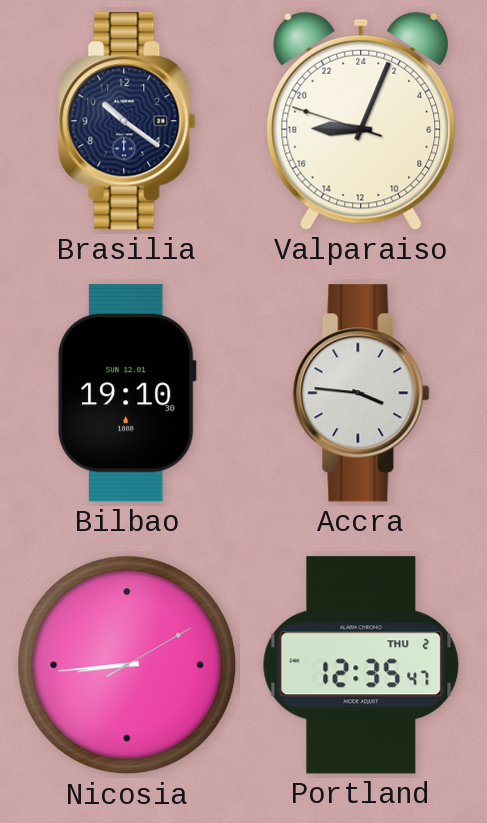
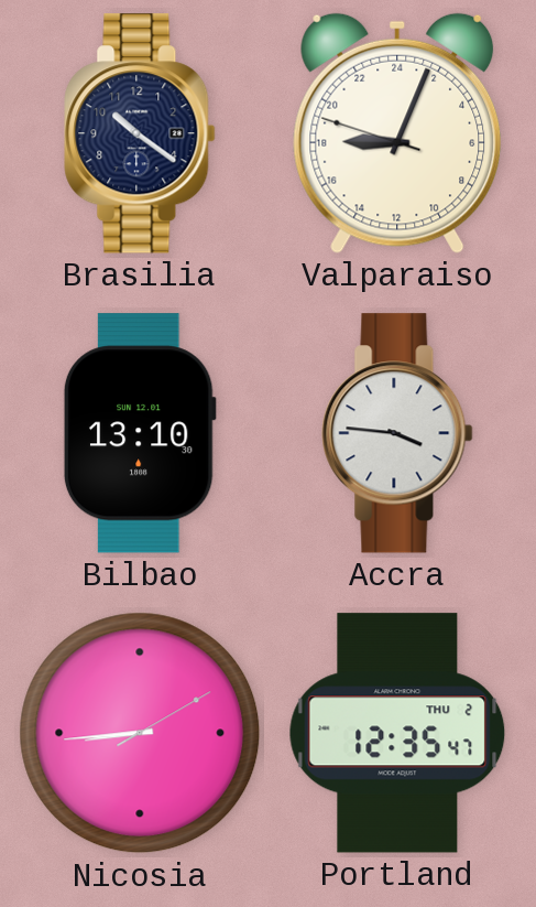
Bilbao: 19:10 -> 13:10
